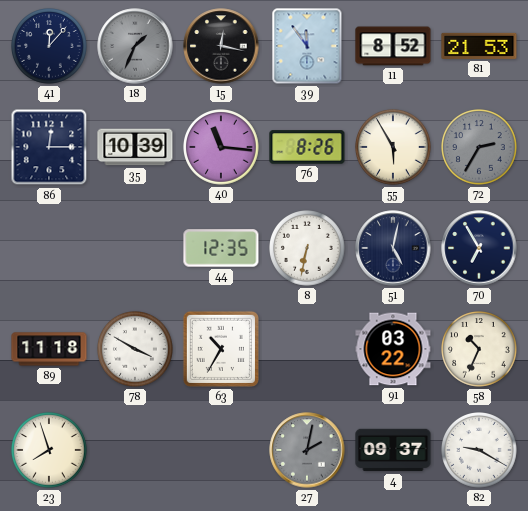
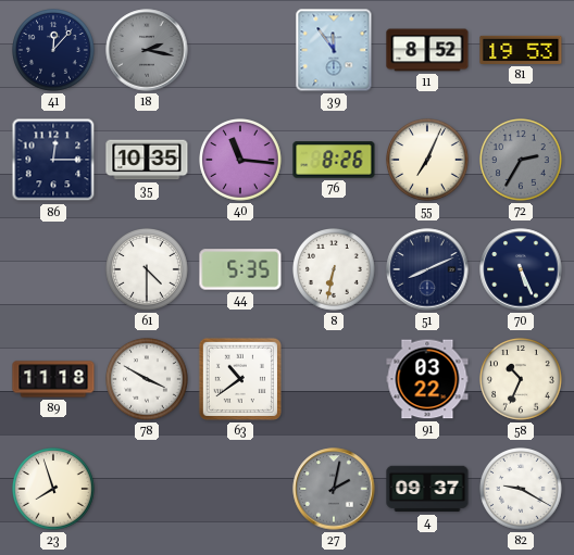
18: 1:34 -> 2:17
15: 12:17 -> none
81: 21:53 -> 19:53
35: 10:39 -> 10:35
55: 5:55 -> 7:04
61: none -> 4:30
44: 12:35 -> 5:35
51: 5:02 -> 8:11
70: 6:55 -> 5:26
63: 10:35 -> 10:39
